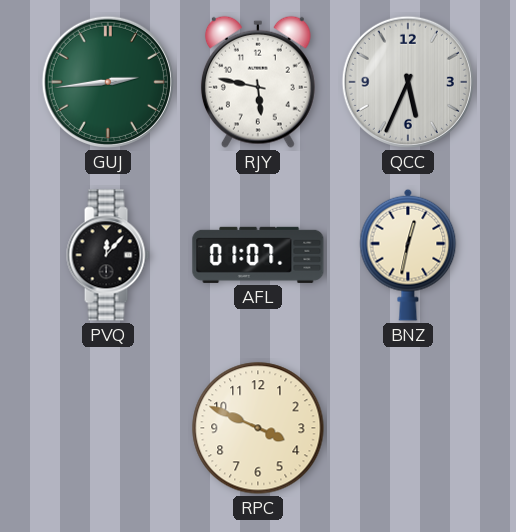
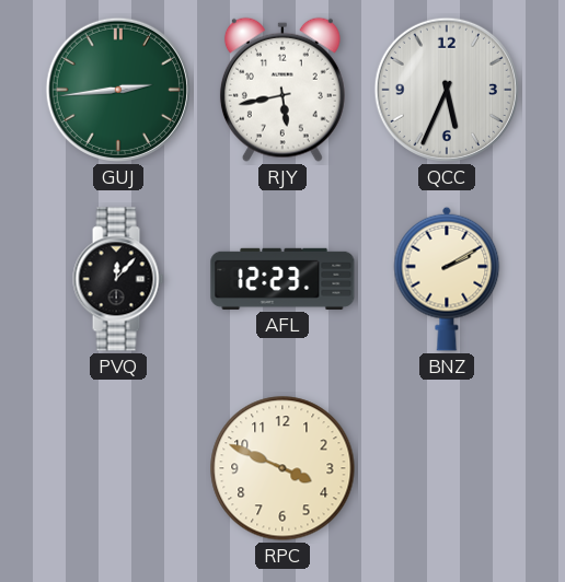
RJY: 5:47 -> 5:43
AFL: 01:07 -> 12:23
BNZ: 12:32 -> 2:10
